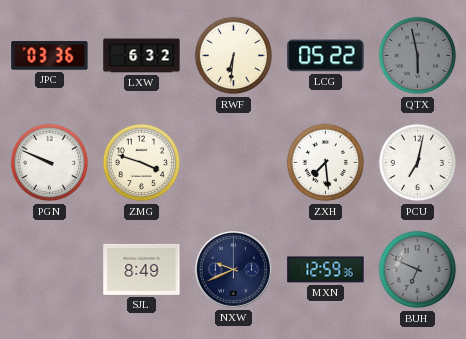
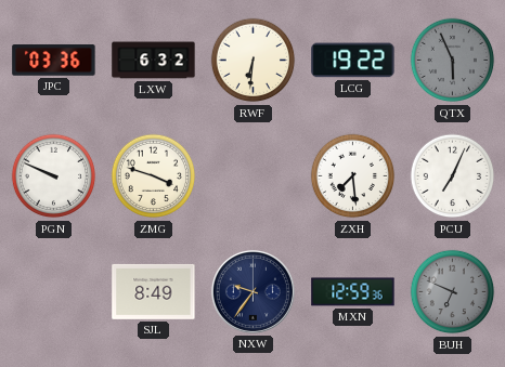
LCG: 05:22 -> 19:22
QTX: 5:58 -> 5:56
PCU: 7:02 -> 7:04
NXW: 9:41 -> 9:36
